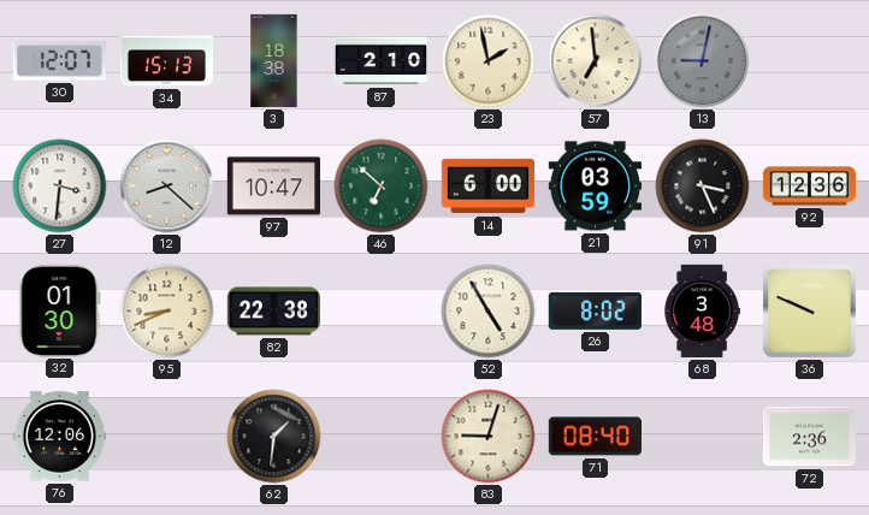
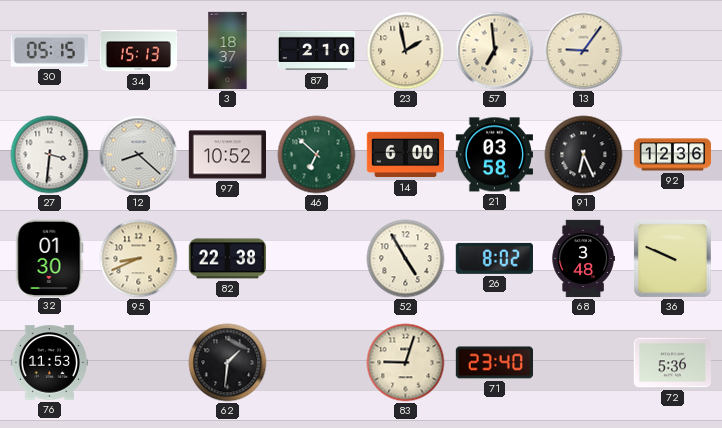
30: 12:07 -> 05:15
3: 18:38 -> 18:37
13: 9:02 -> 9:06
13 dial: grey -> cream
97: 10:47 -> 10:52
21: 03:59 -> 03:58
91: 3:26 -> 6:26
76: 12:06 -> 11:53
71: 08:40 -> 23:40
72: 2:36 -> 5:36
